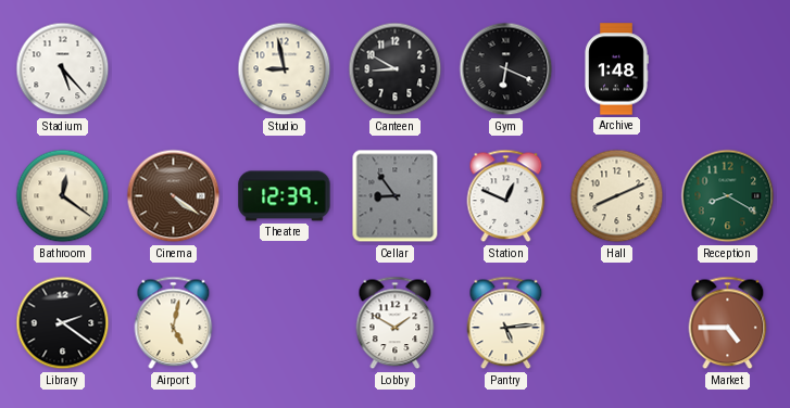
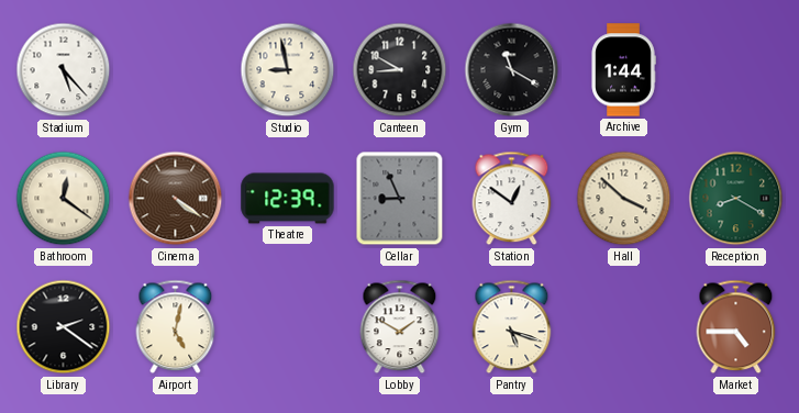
Gym: 6:19 -> 11:20
Archive: 1:48 -> 1:44
Cellar: 8:54 -> 8:56
Station: 12:49 -> 12:51
Hall: 8:11 -> 3:52
Pantry: 5:14 -> 5:18
